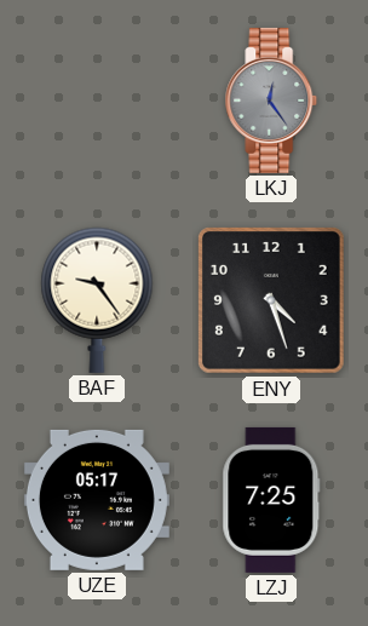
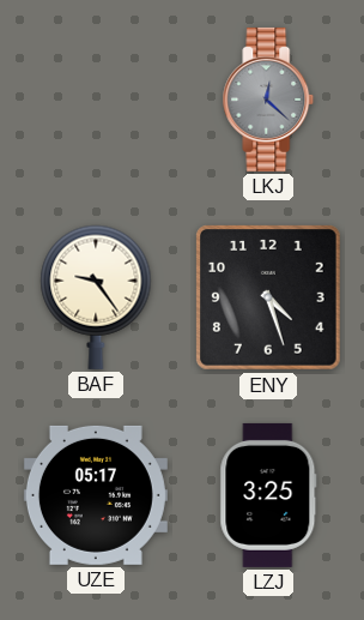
LKJ: 12:24 -> 12:22
LZJ: 7:25 -> 3:25
